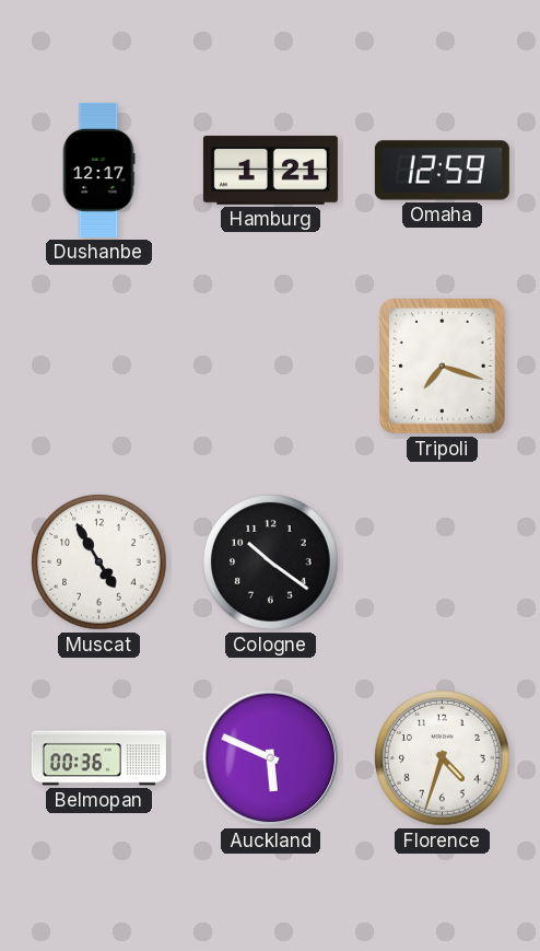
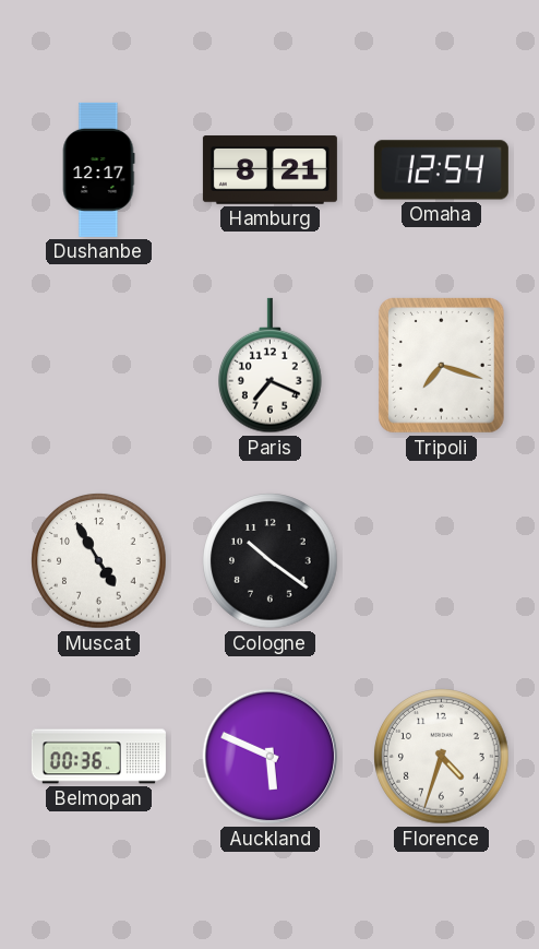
Hamburg: 1:21 -> 8:21
Omaha: 12:59 -> 12:54
Paris: none -> 7:19
